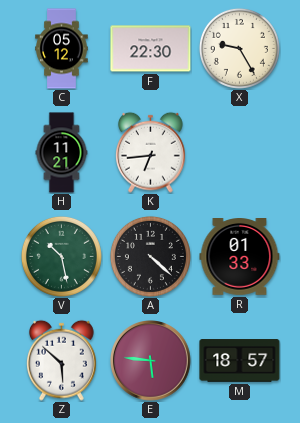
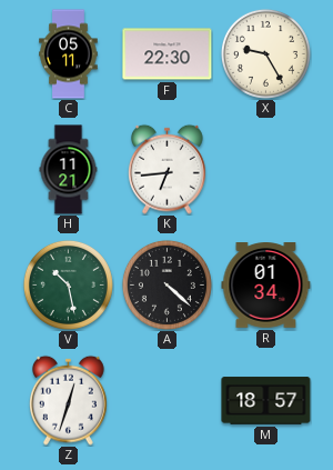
C: 05:12 -> 05:11
R: 01:33 -> 01:34
Z: 5:52 -> 12:33
E: 5:46 -> none
